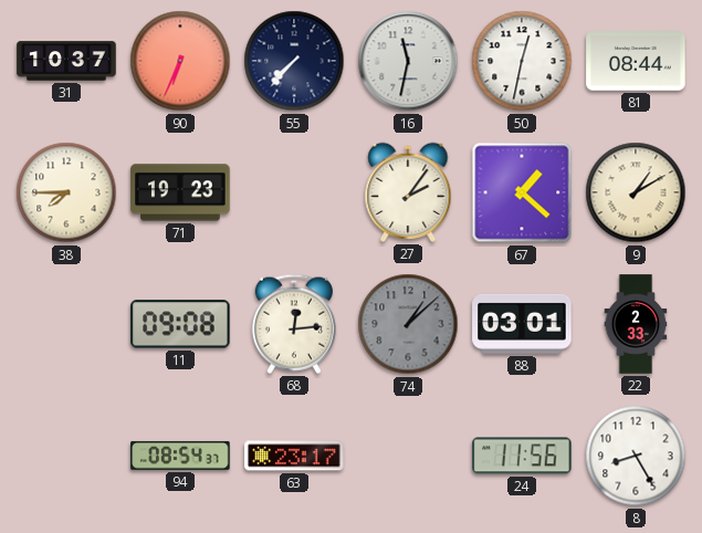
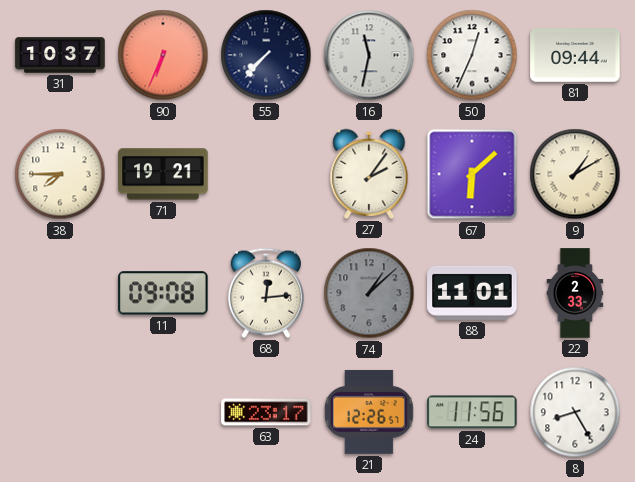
50: 12:32 -> 12:34
81: 08:44 -> 09:44
71: 19:23 -> 19:21
67: 1:22 -> 6:08
88: 03:01 -> 11:01
94: 08:54 -> none
21: none -> 12:26
